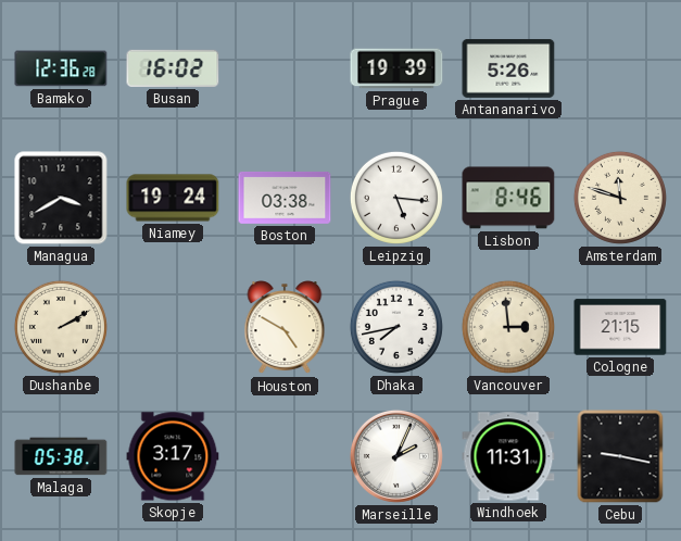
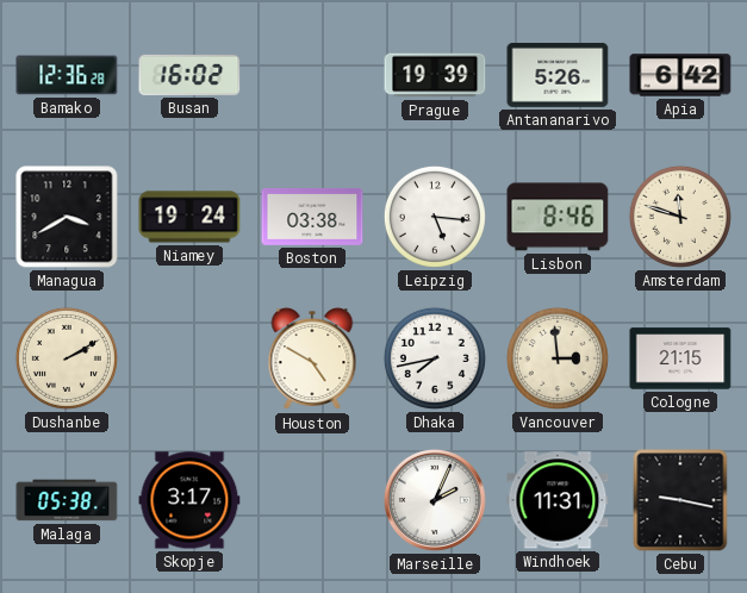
Apia: none -> 6:42
